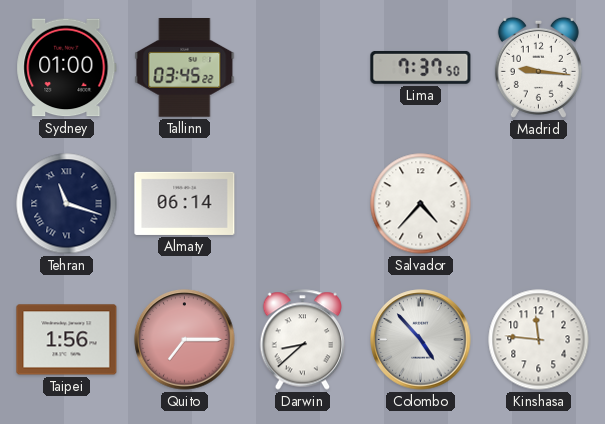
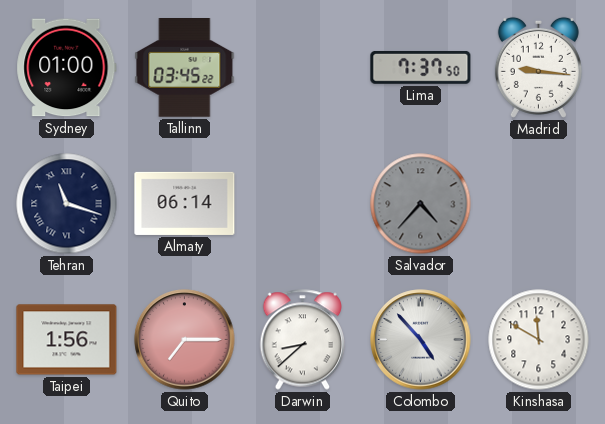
Salvador dial: white -> grey
Kinshasa: 11:46 -> 11:50
